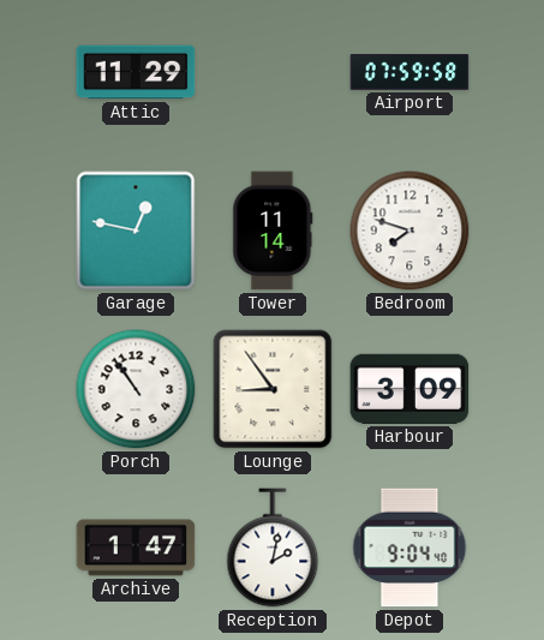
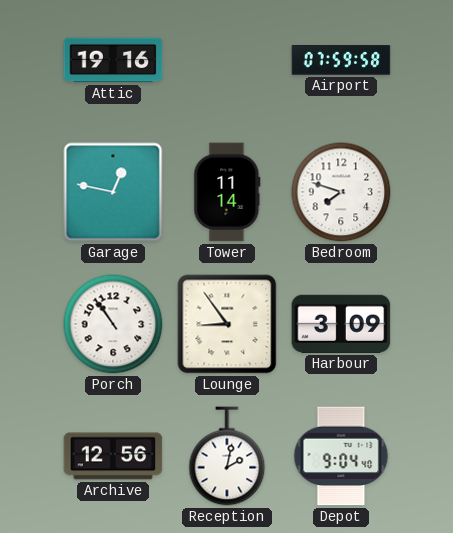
Attic: 11:29 -> 19:16
Archive: 1:47 -> 12:56
